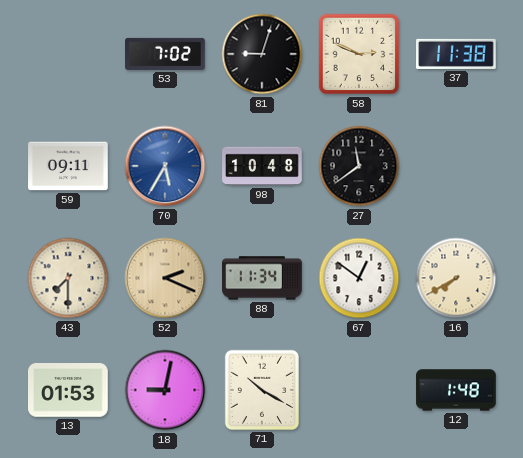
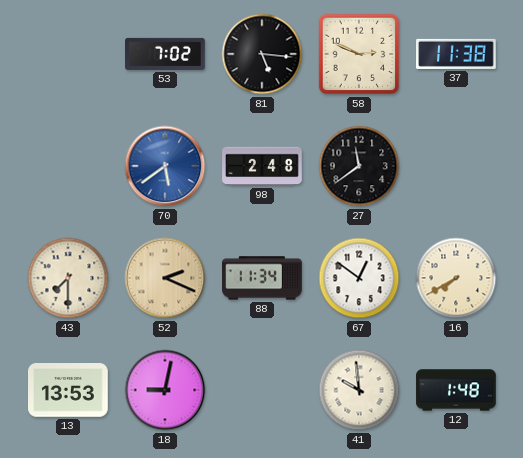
81: 9:03 -> 5:16
59: 09:11 -> none
70: 5:35 -> 5:39
98: 10:48 -> 2:48
13: 01:53 -> 13:53
71: 10:20 -> none
41: none -> 9:59
